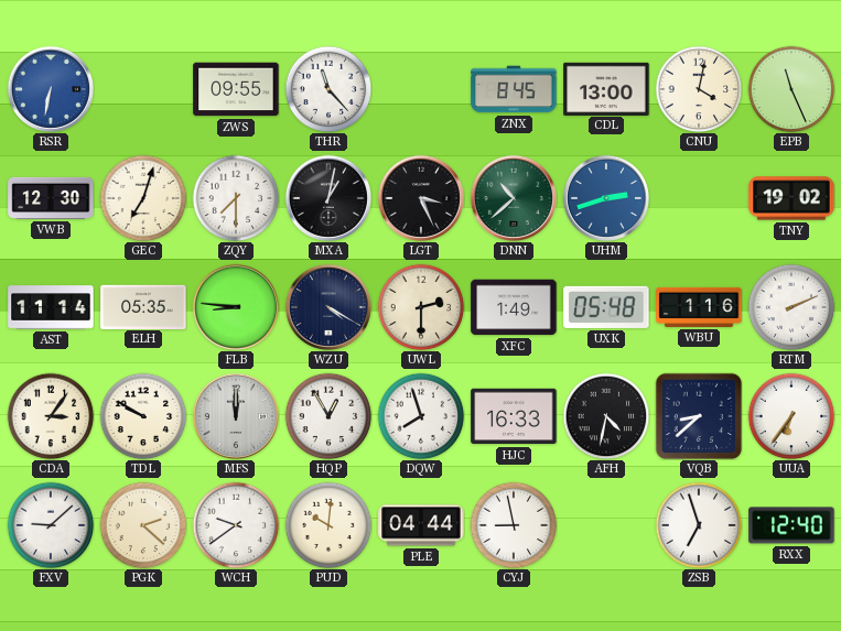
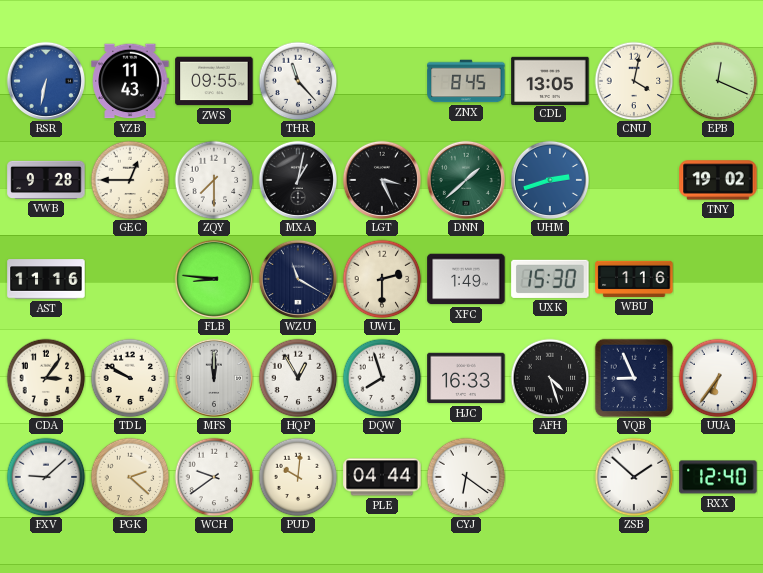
YZB: none -> 11:43
CDL: 13:00 -> 13:05
EPB: 11:26 -> 12:19
VWB: 12:30 -> 9:28
GEC: 7:03 -> 12:45
DNN: 10:38 -> 1:38
AST: 11:14 -> 11:16
ELH: 05:35 -> none
WZU: 4:20 -> 11:20
UXK: 05:48 -> 15:30
RTM: 2:11 -> none
AFH: 4:32 -> 4:27
VQB: 8:38 -> 8:56
CYJ: 8:58 -> 6:21
ZSB: 6:57 -> 1:52
